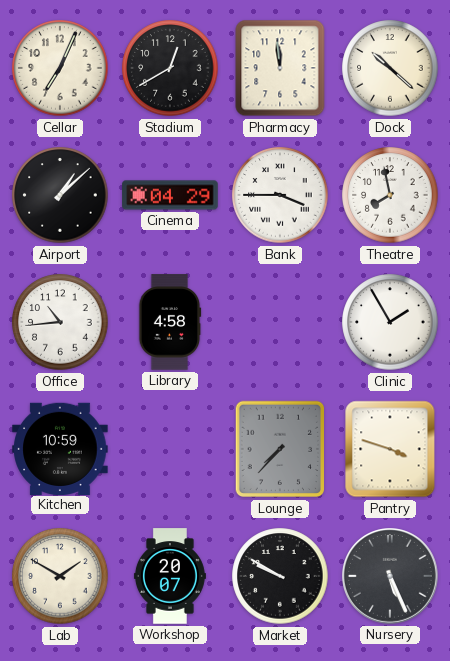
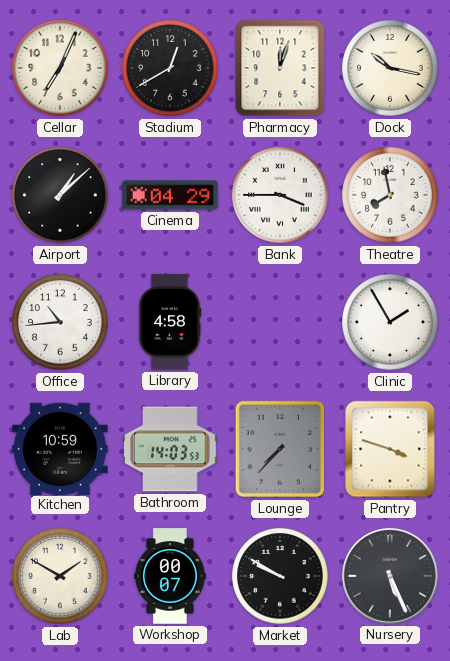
Pharmacy: 11:59 -> 12:03
Dock: 10:22 -> 10:17
Bathroom: none -> 14:03
Workshop: 20:07 -> 00:07
